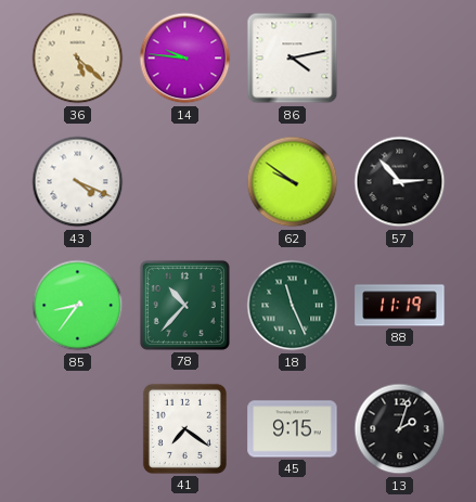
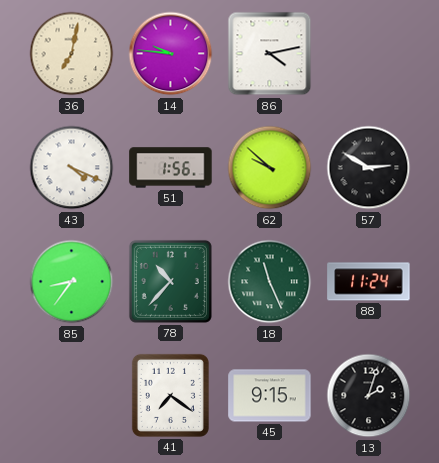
36: 5:22 -> 7:02
51: none -> 1:56
62: 9:51 -> 9:52
57: 2:53 -> 2:50
88: 11:19 -> 11:24
